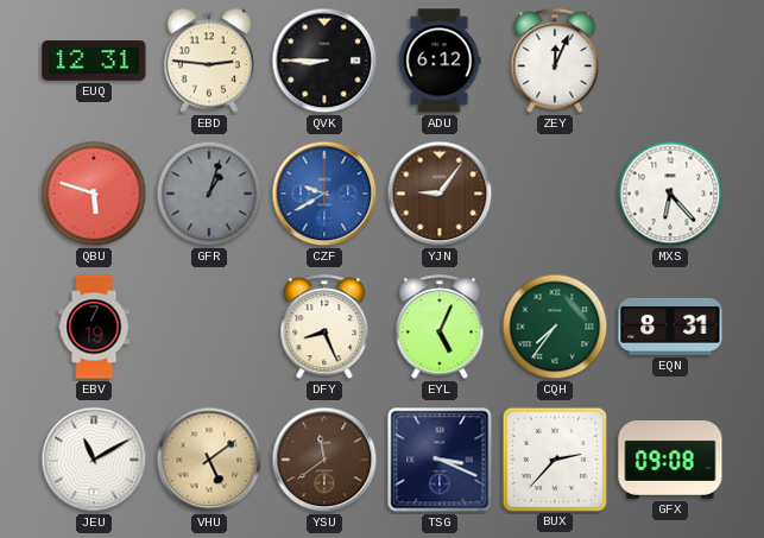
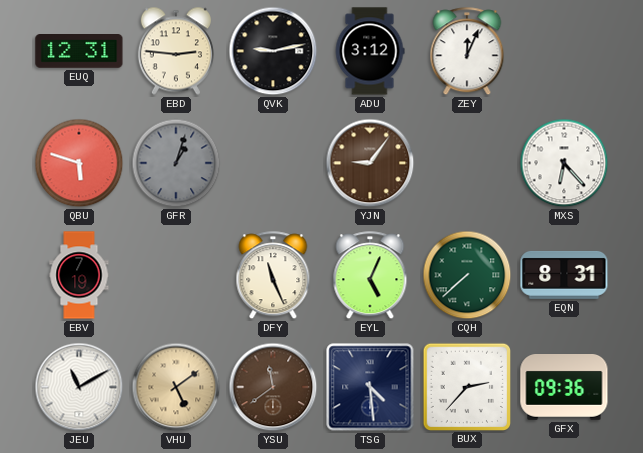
QVK: 8:45 -> 9:13
ADU: 6:12 -> 3:12
CZF: 9:40 -> none
DFY: 8:26 -> 11:26
CQH: 7:36 -> 7:38
TSG: 3:19 -> 4:29
GFX: 09:08 -> 09:36
